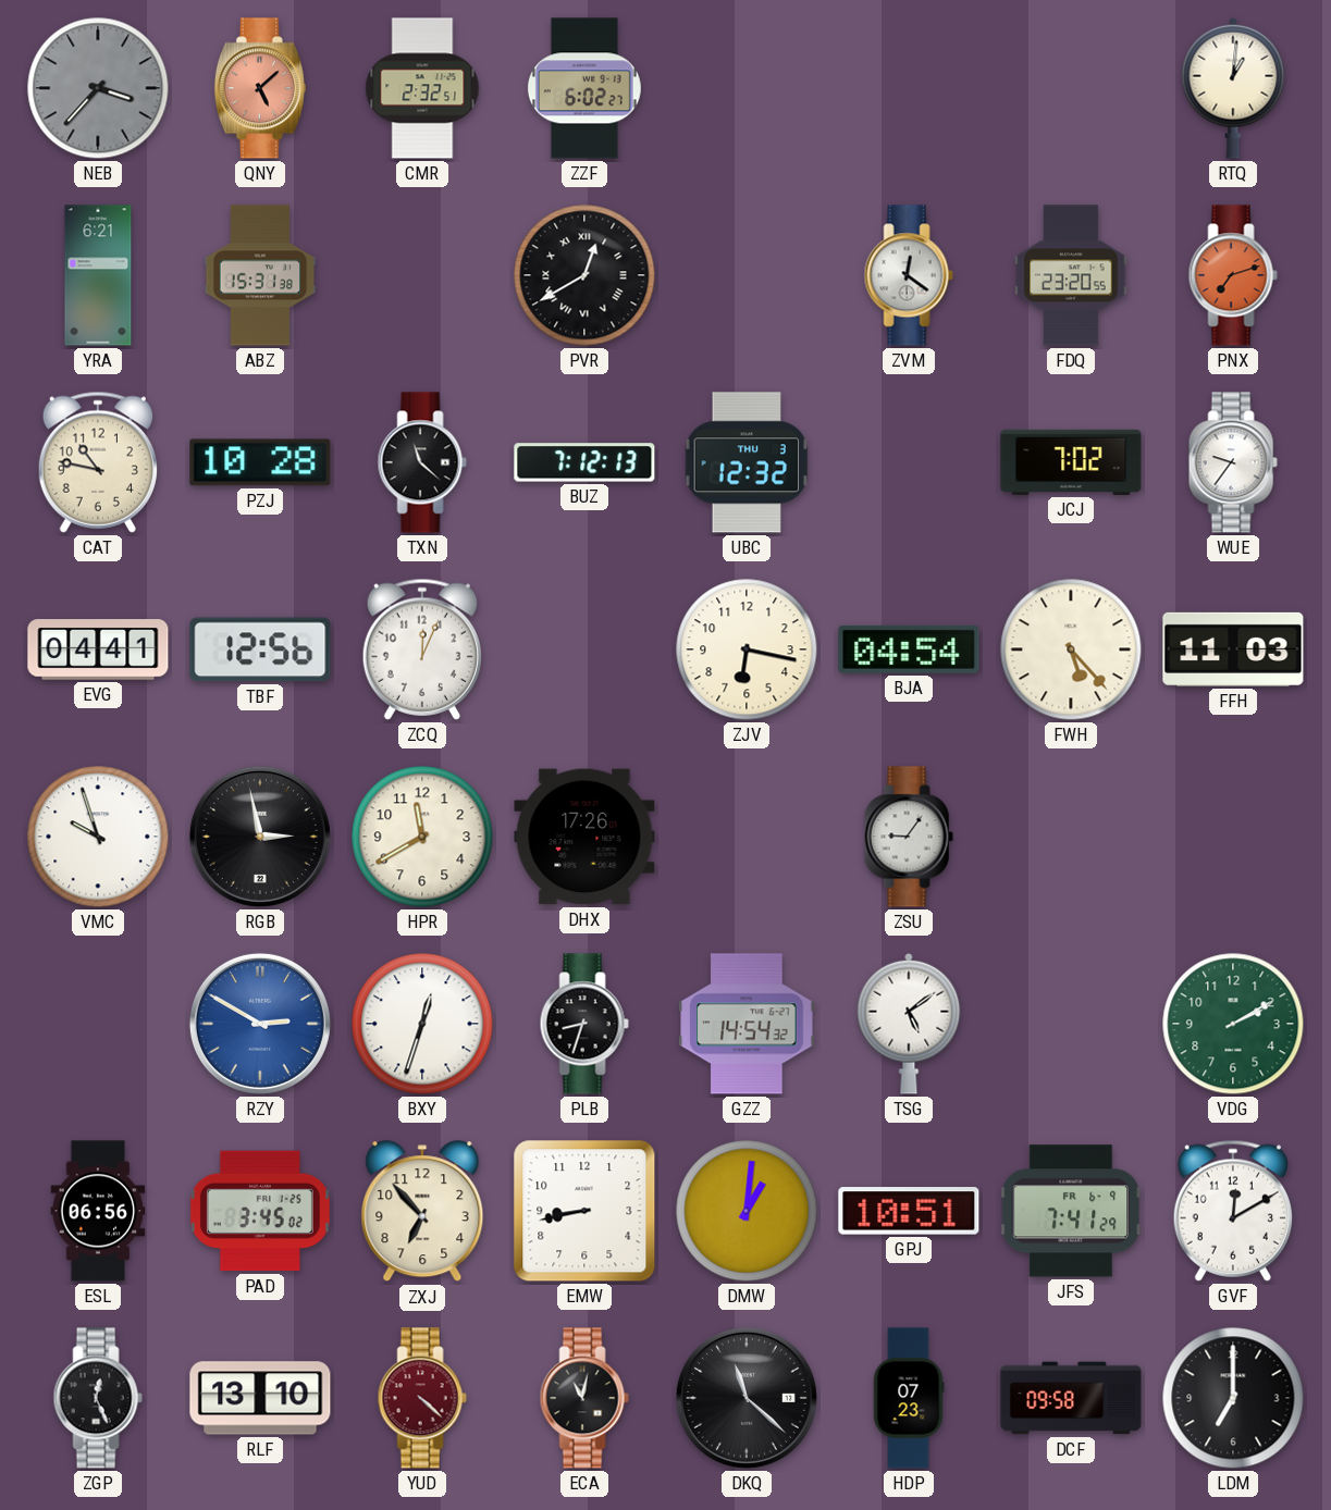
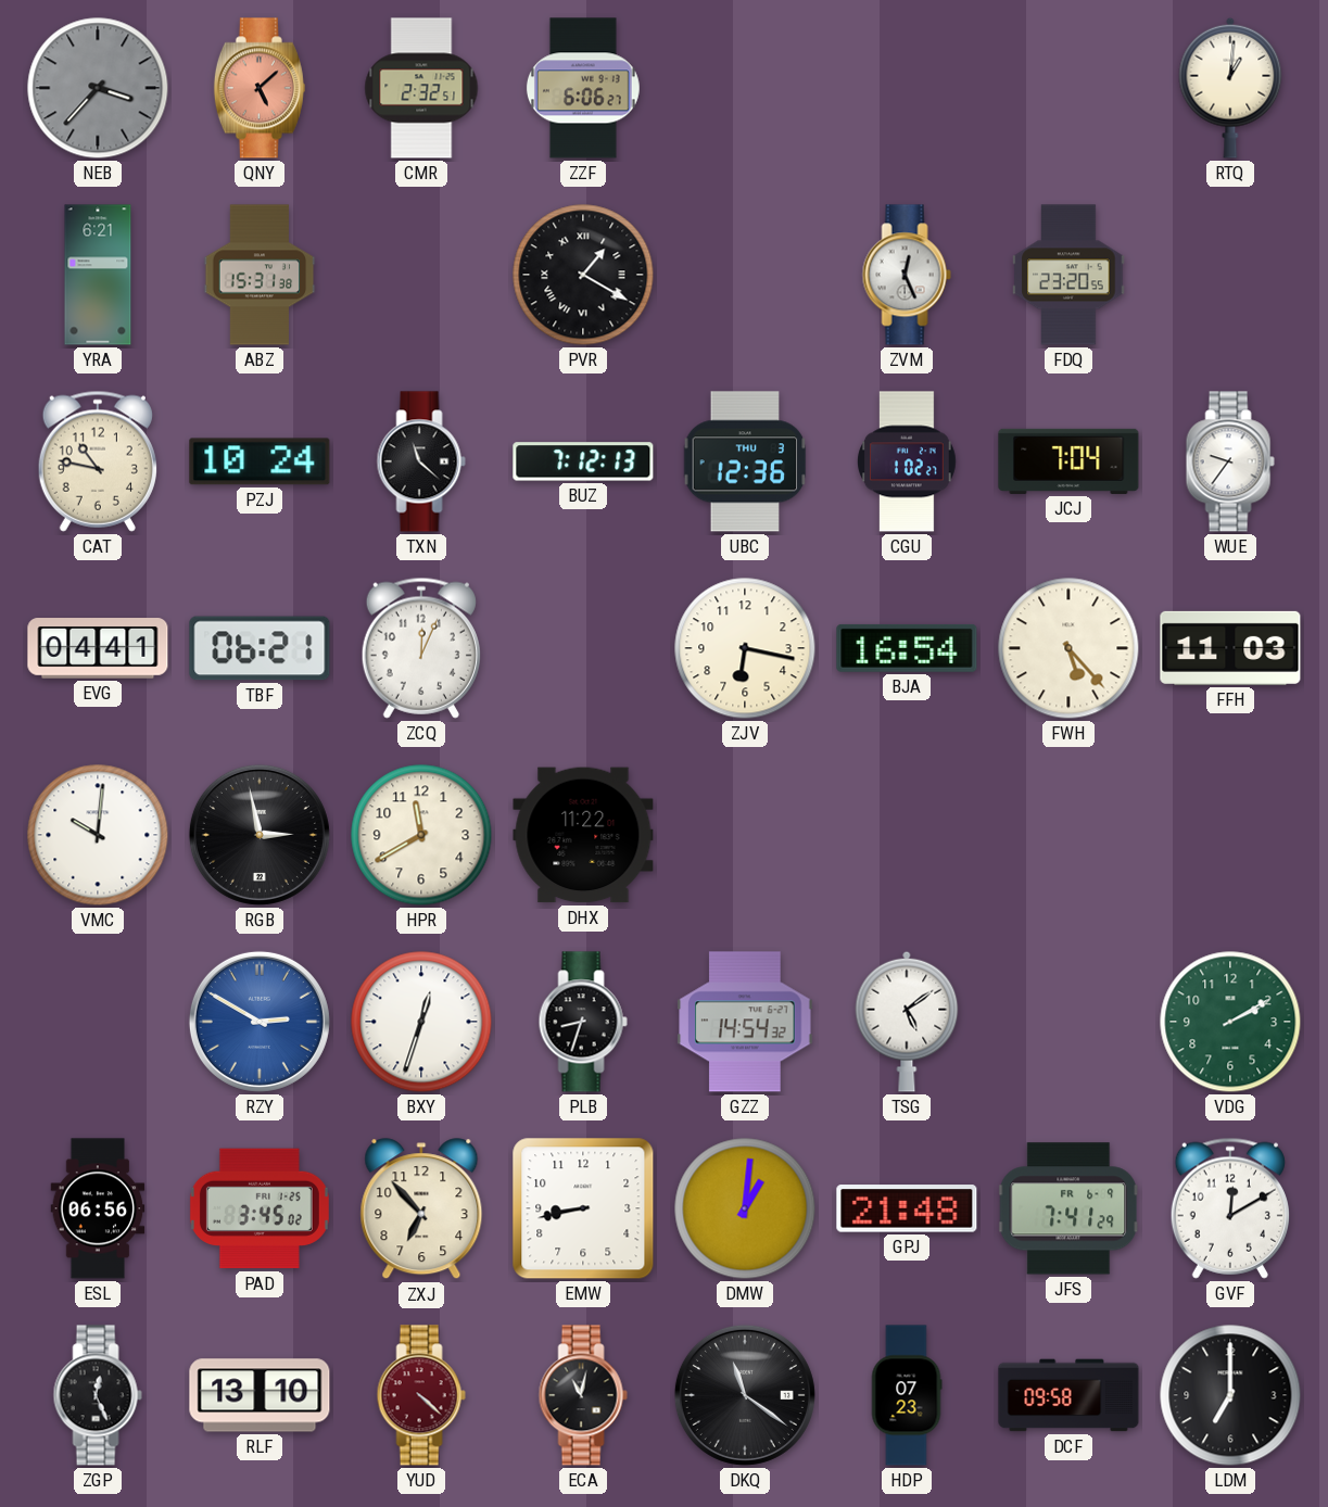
ZZF: 6:02 -> 6:06
PVR: 12:40 -> 1:20
ZVM: 12:21 -> 12:26
PNX: 7:12 -> none
PZJ: 10:28 -> 10:24
UBC: 12:32 -> 12:36
CGU: none -> 1:02
JCJ: 7:02 -> 7:04
TBF: 12:56 -> 06:21
BJA: 04:54 -> 16:54
VMC: 9:57 -> 10:01
DHX: 17:26 -> 11:22
ZSU: 9:06 -> none
GPJ: 10:51 -> 21:48
DKQ: 11:22 -> 11:21
